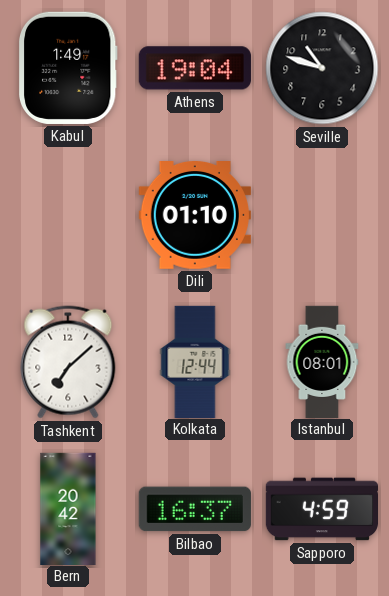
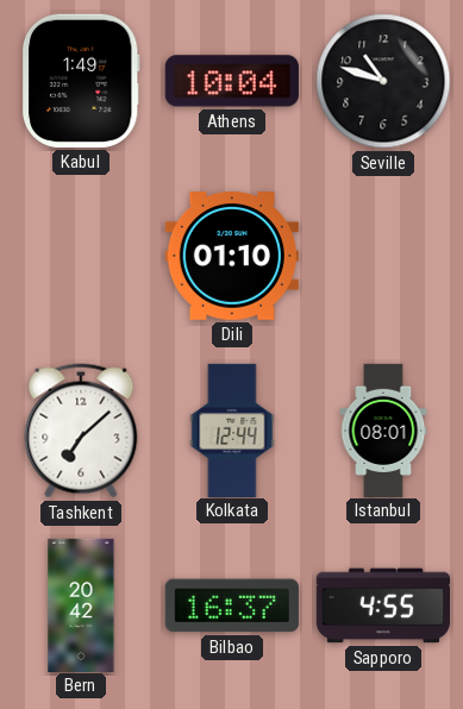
Athens: 19:04 -> 10:04
Sapporo: 4:59 -> 4:55
